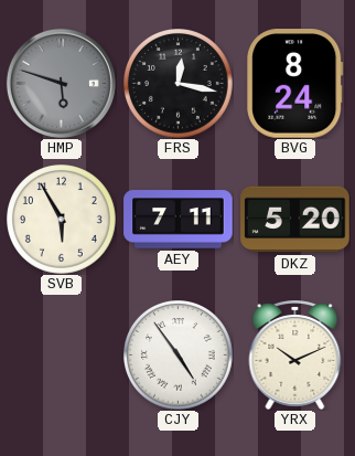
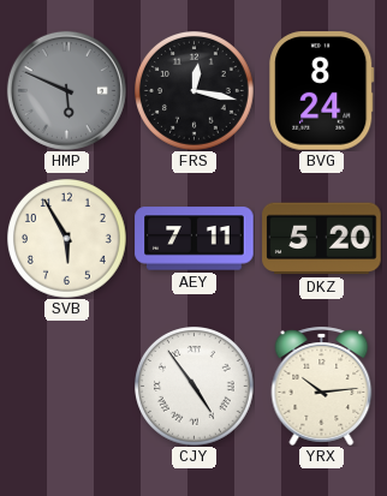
HMP: 5:48 -> 5:49
YRX: 10:11 -> 10:14
